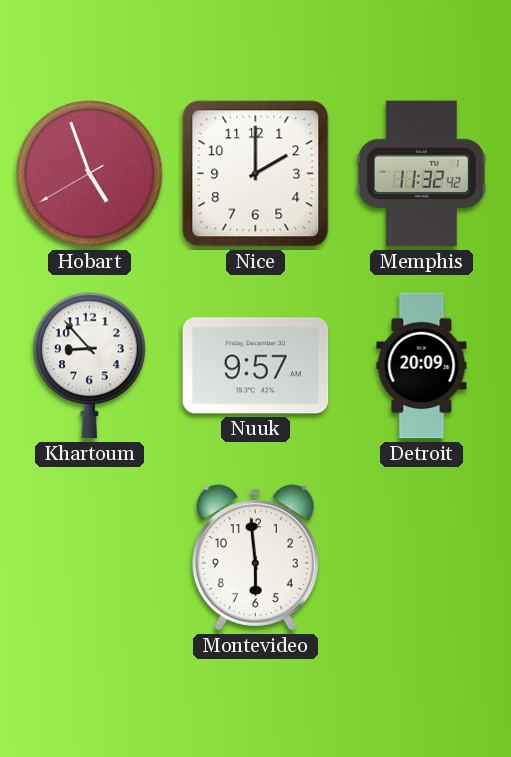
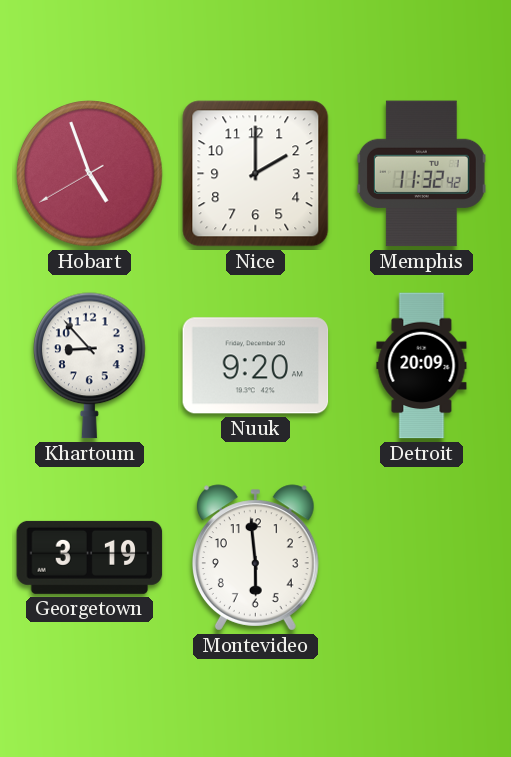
Nuuk: 9:57 -> 9:20
Georgetown: none -> 3:19
